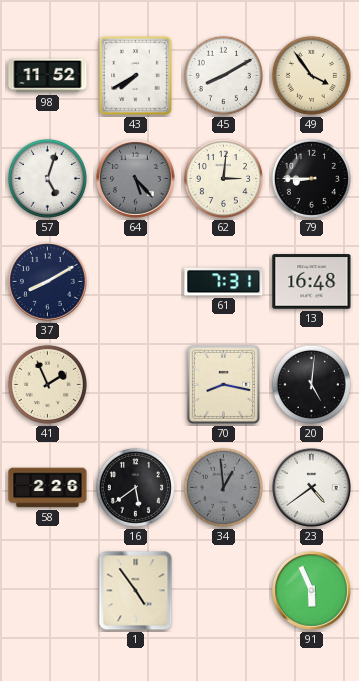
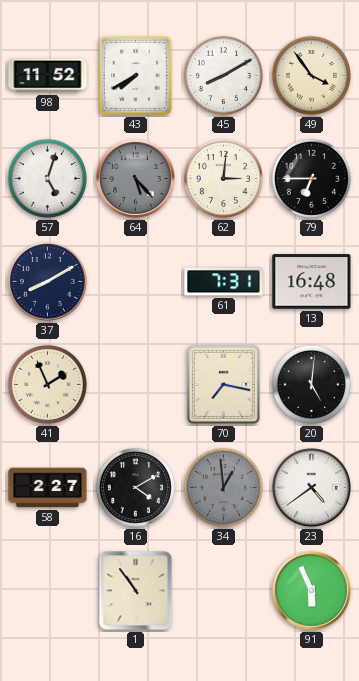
79: 8:45 -> 6:45
70: 8:17 -> 7:17
58: 2:26 -> 2:27
16: 5:39 -> 4:10
1: 4:54 -> 10:54
